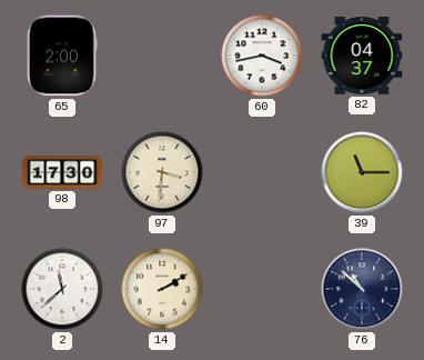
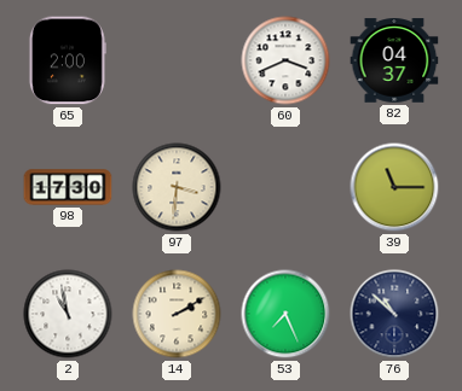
60: 3:43 -> 3:41
2: 11:38 -> 10:58
53: none -> 7:26
